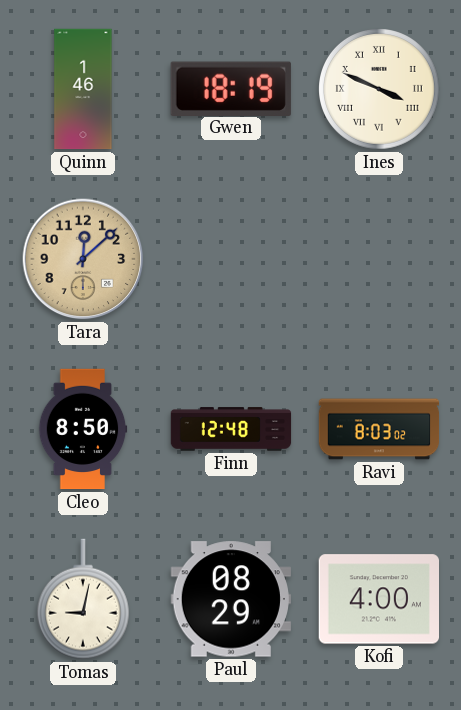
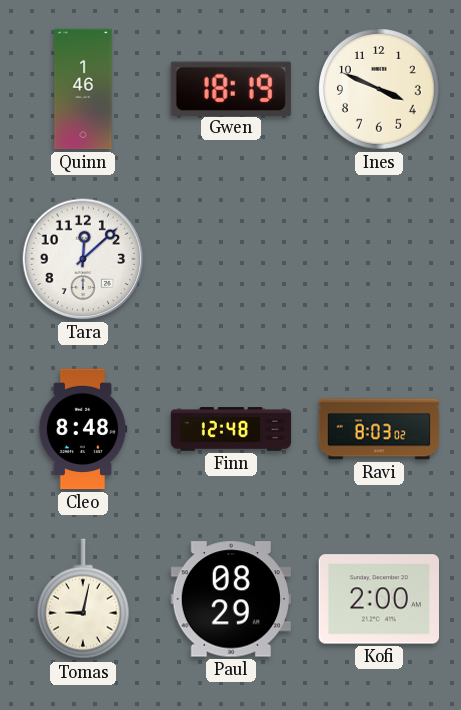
Ines numerals: Roman -> Arabic
Tara dial: champagne -> white
Cleo: 8:50 -> 8:48
Kofi: 4:00 -> 2:00
